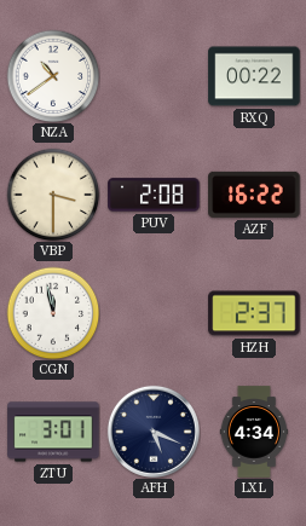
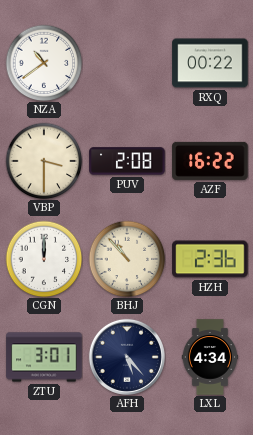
CGN: 11:58 -> 12:00
BHJ: none -> 10:53
HZH: 2:37 -> 2:36
AFH: 5:19 -> 5:23
